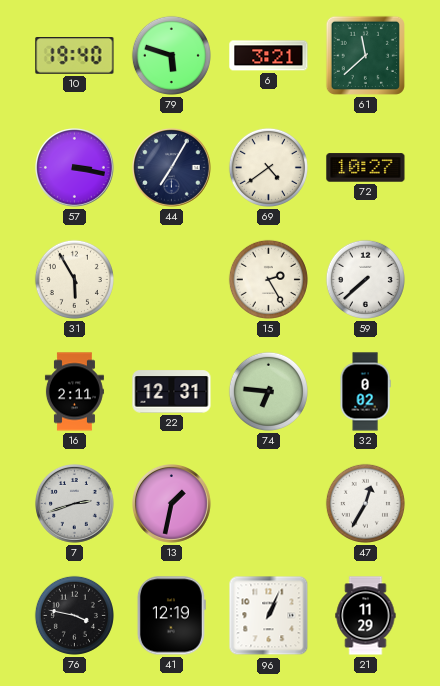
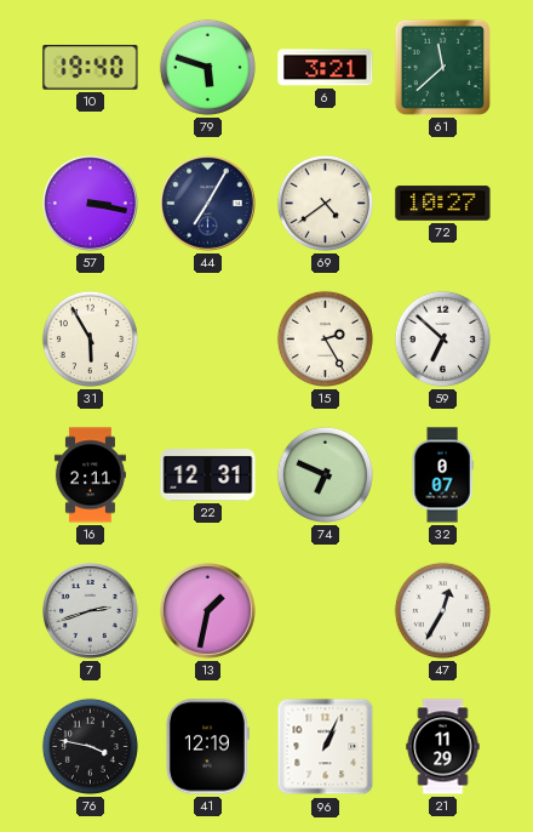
59: 7:38 -> 6:52
74: 6:46 -> 6:49
32: 0:02 -> 0:07
